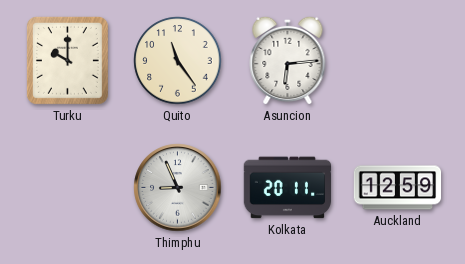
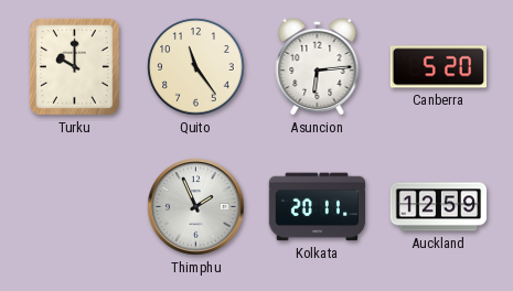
Canberra: none -> 5:20
Thimphu: 8:56 -> 1:56
